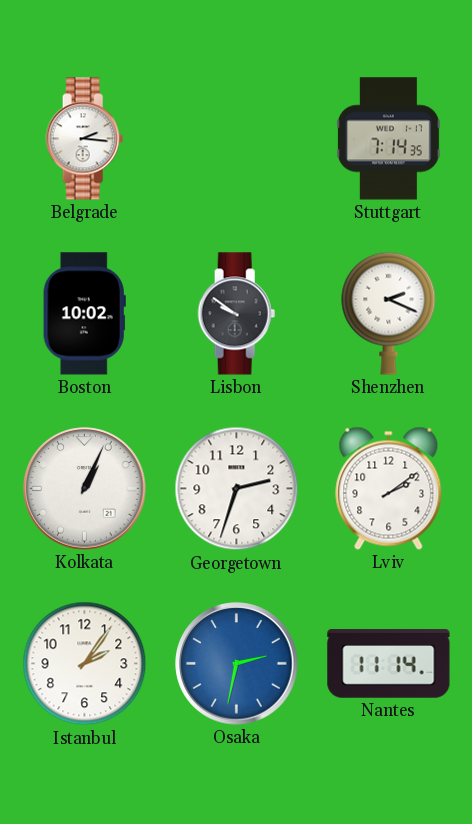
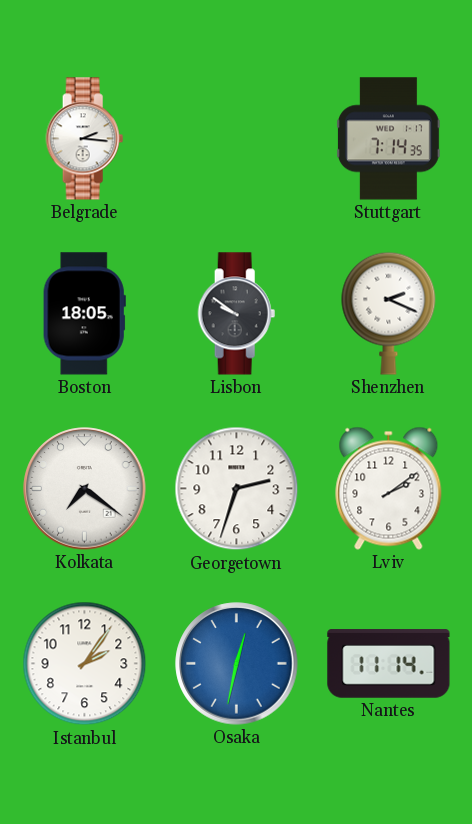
Boston: 10:02 -> 18:05
Kolkata: 1:04 -> 7:21
Osaka: 2:32 -> 12:32
